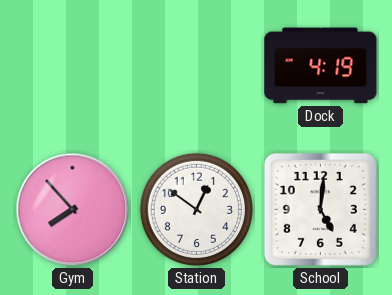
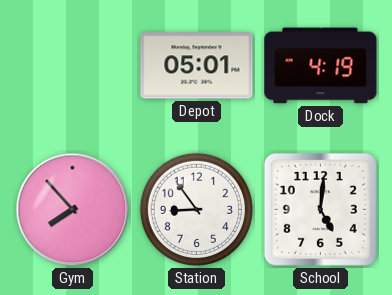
Depot: none -> 05:01
Station: 12:51 -> 8:54
